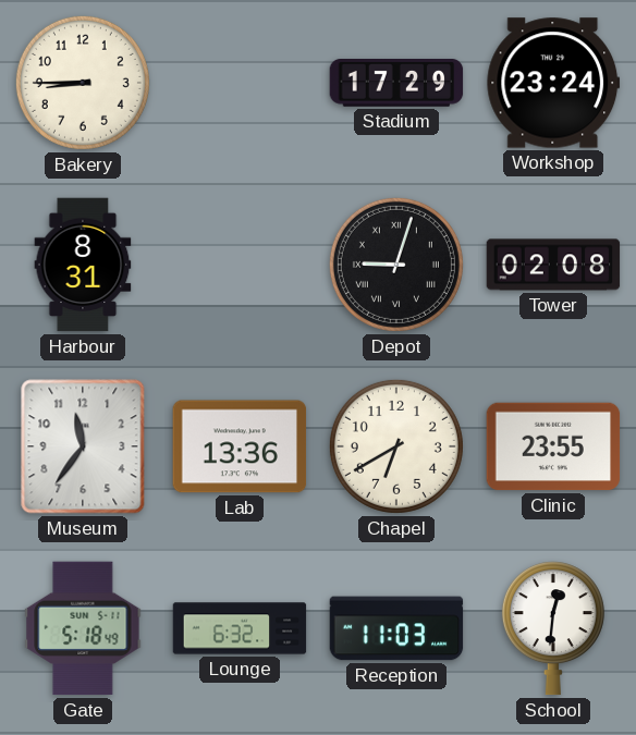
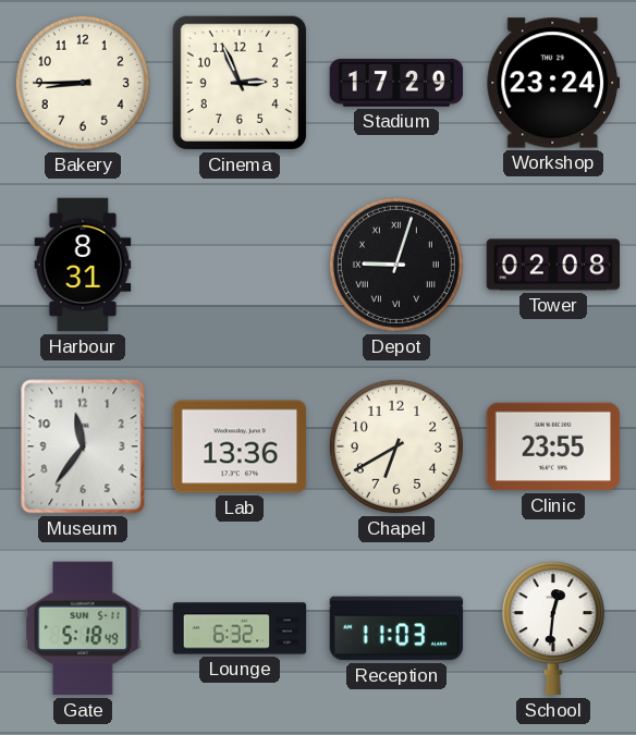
Cinema: none -> 2:56
